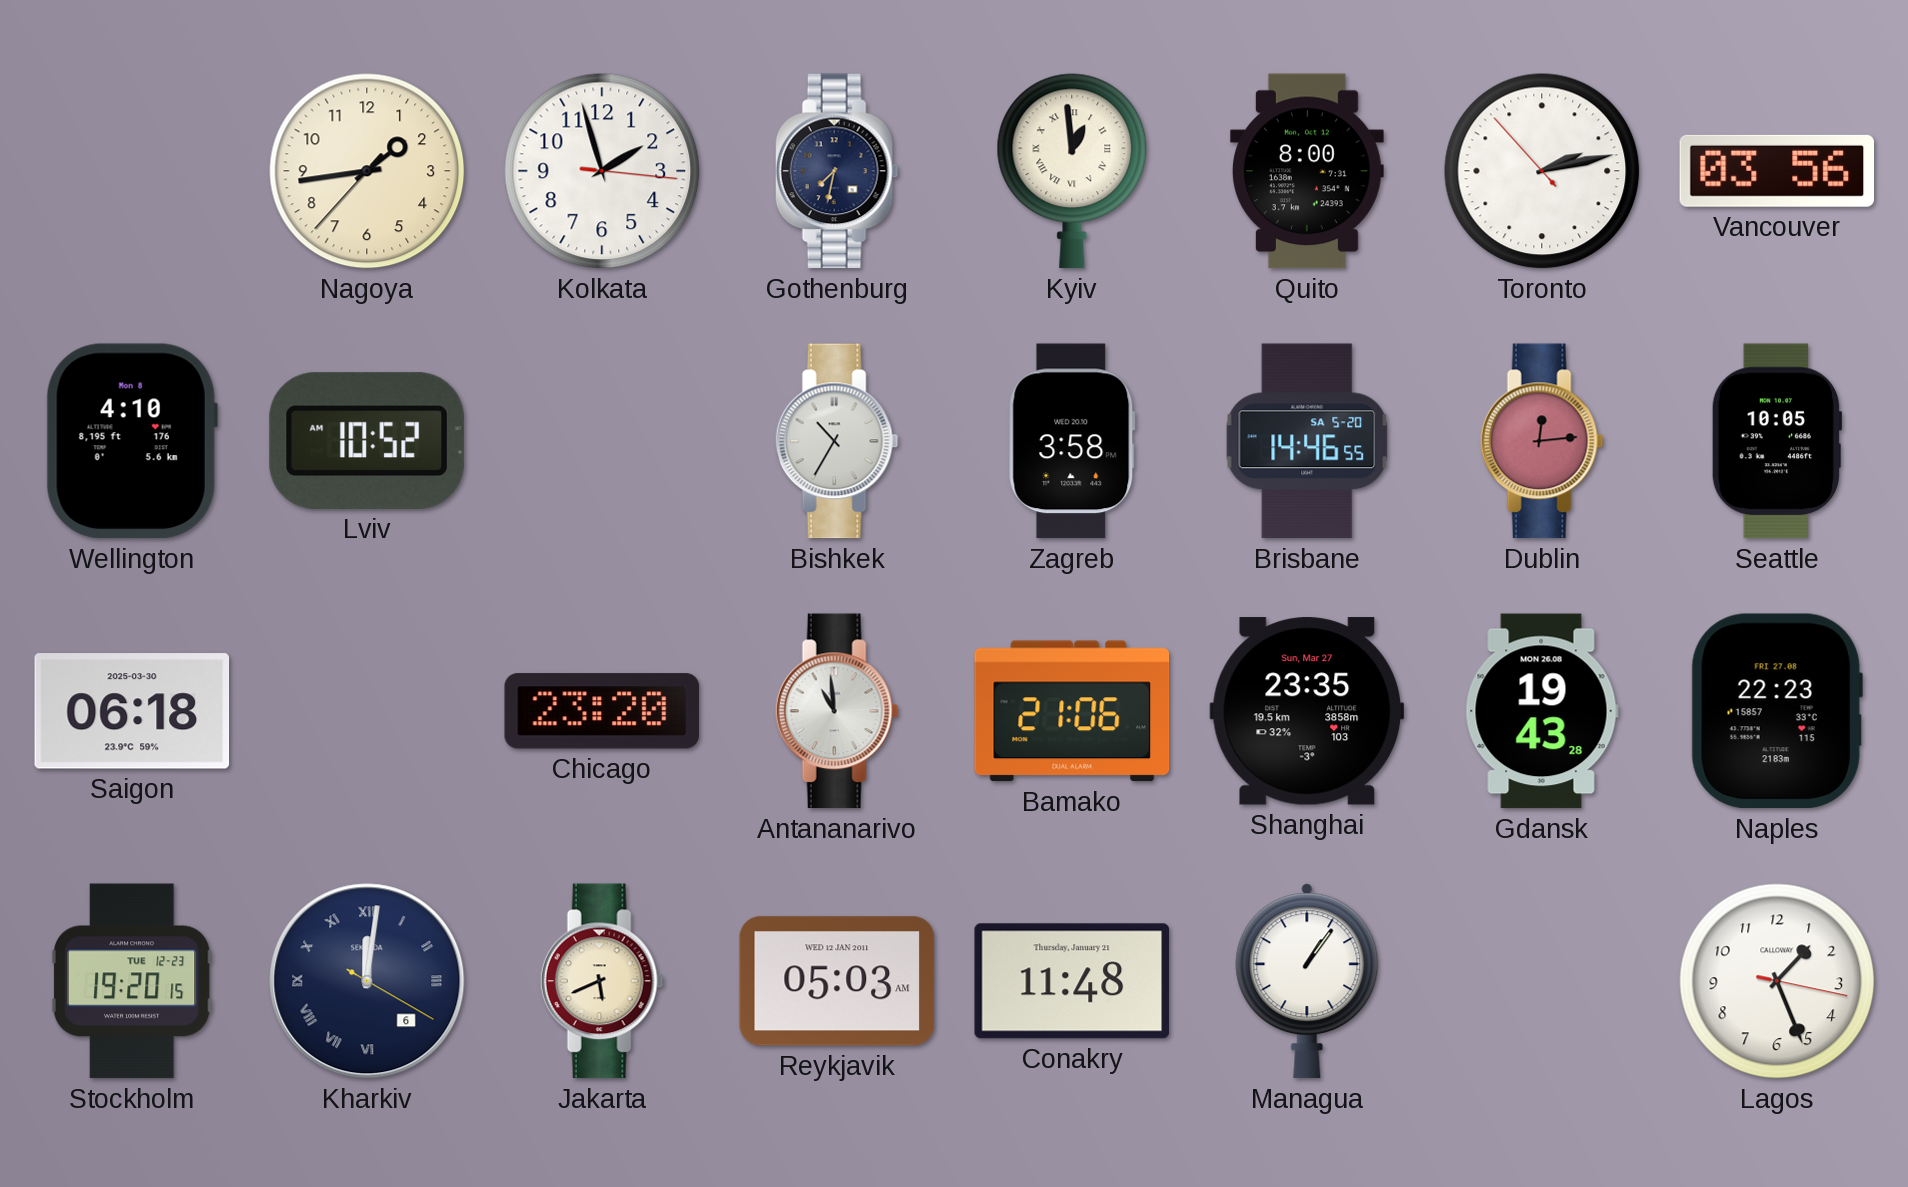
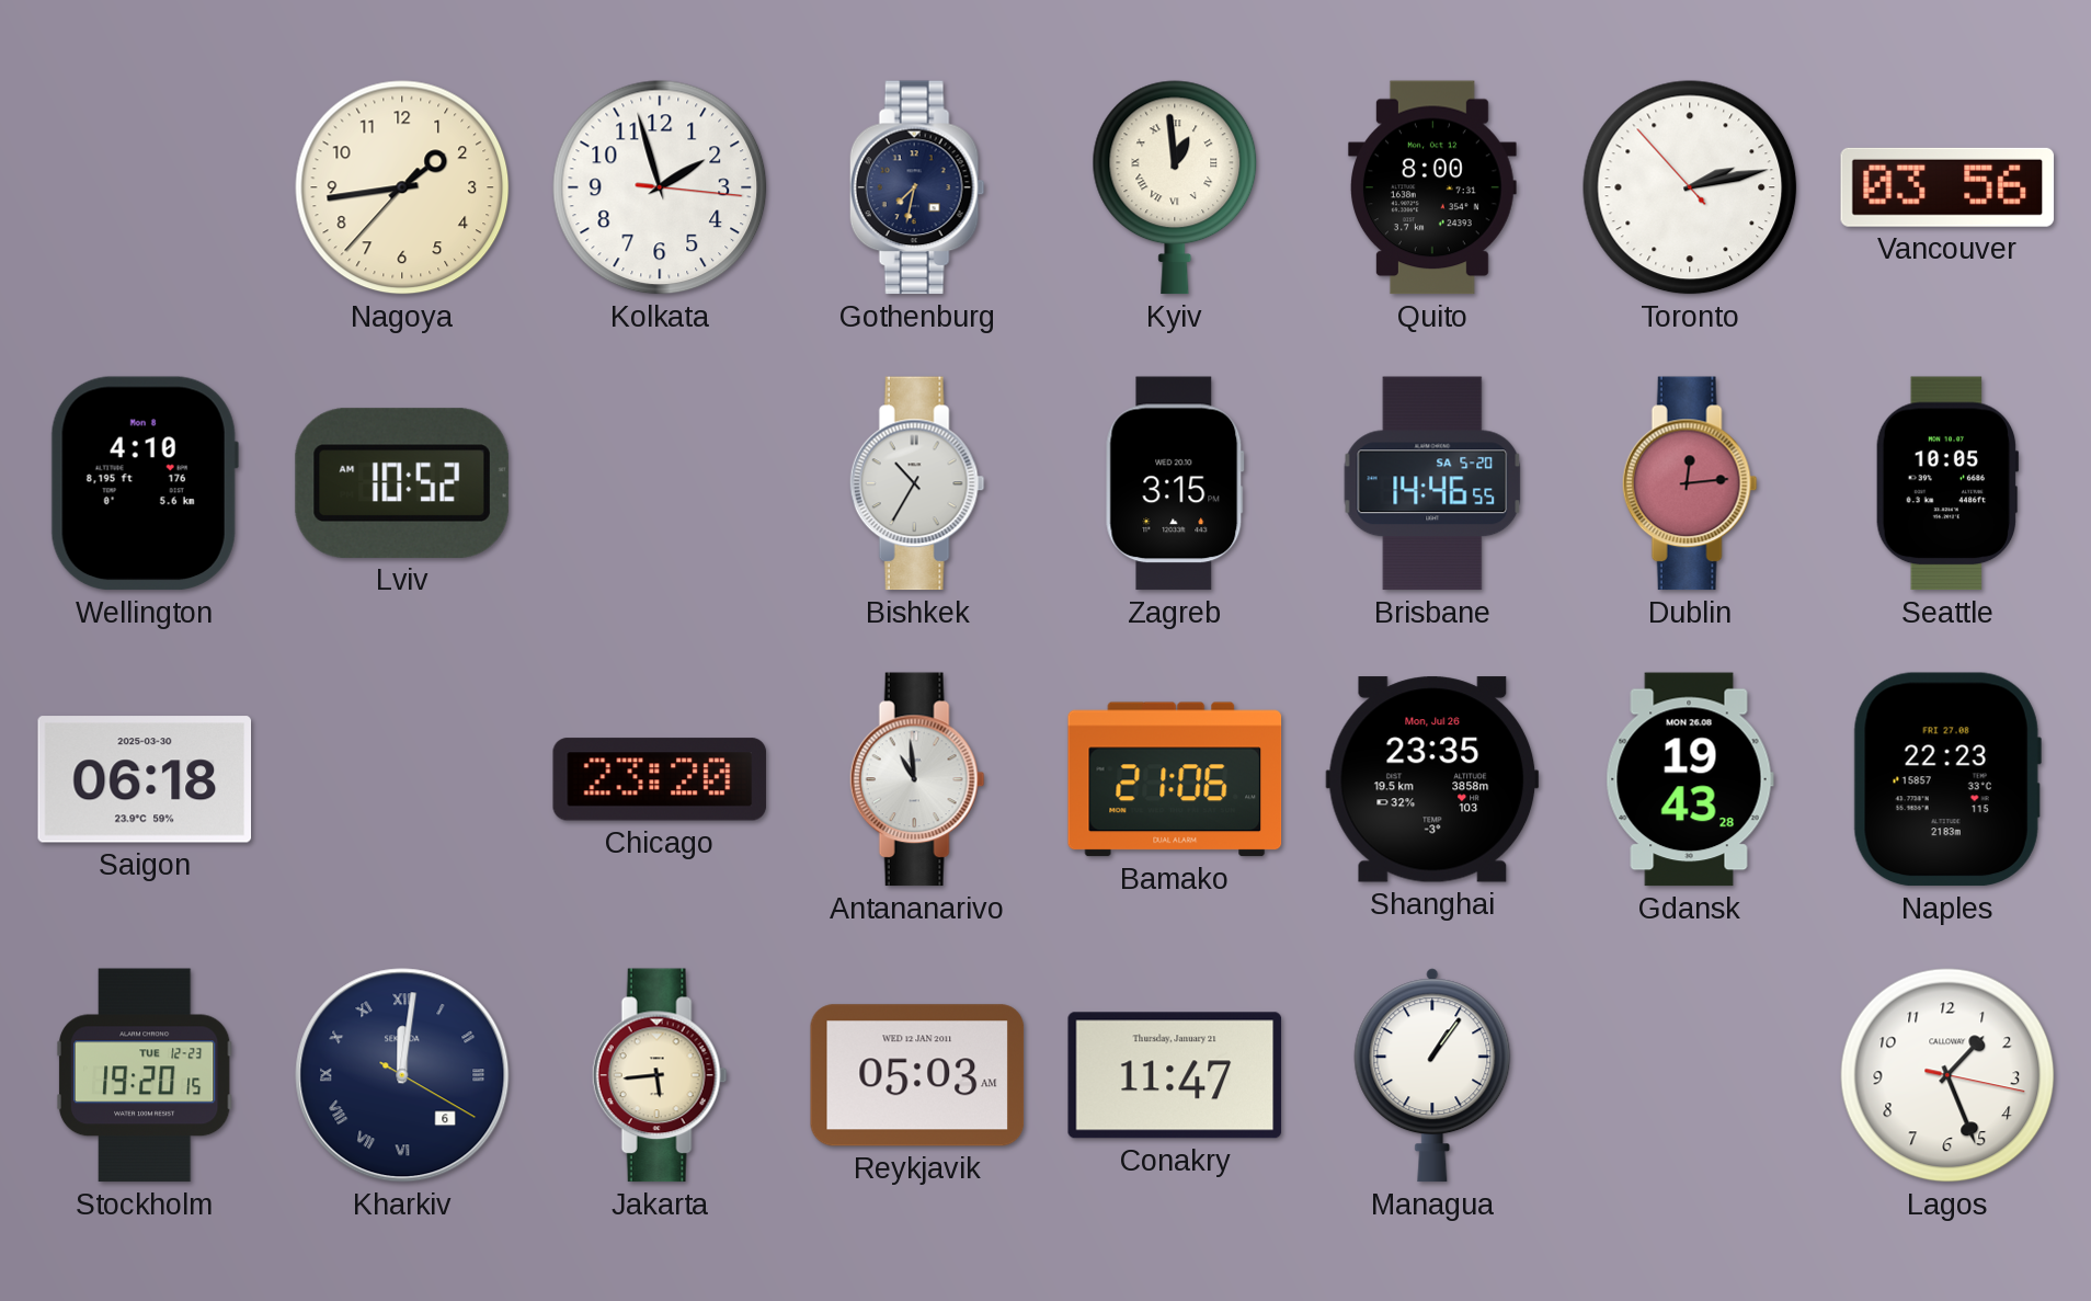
Zagreb: 3:58 -> 3:15
Shanghai date: Sun, Mar 27 -> Mon, Jul 26
Jakarta: 5:41 -> 5:44
Conakry: 11:48 -> 11:47
